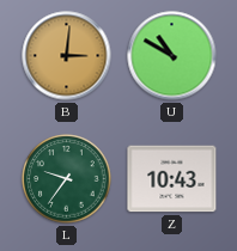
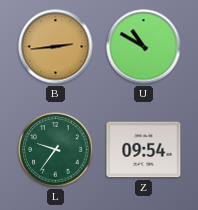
B: 3:01 -> 2:44
Z: 10:43 -> 09:54
